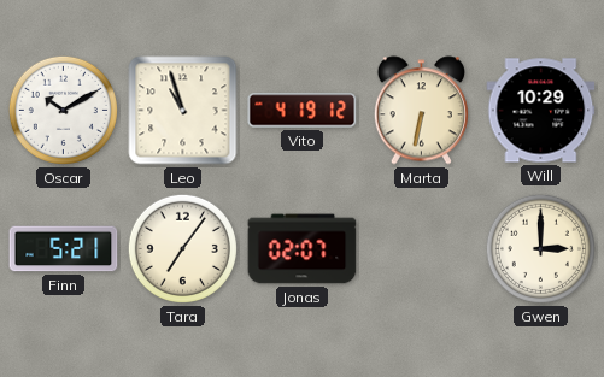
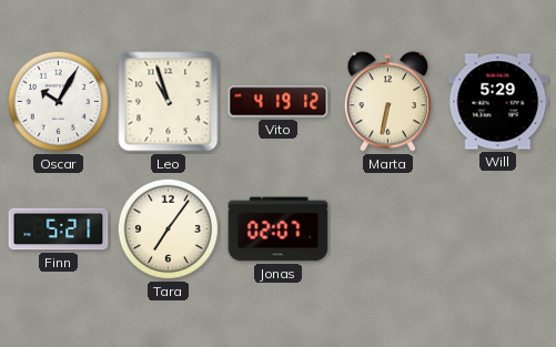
Oscar: 10:10 -> 10:05
Will: 10:29 -> 5:29
Gwen: 3:00 -> none
